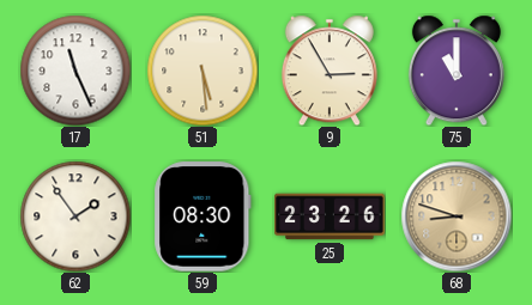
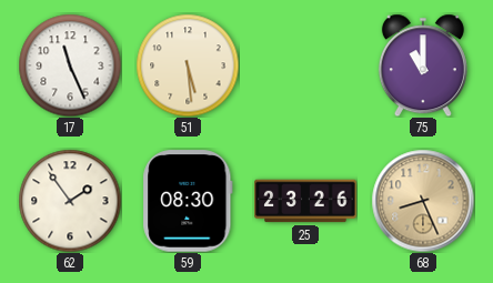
9: 2:55 -> none
68: 8:48 -> 8:26
